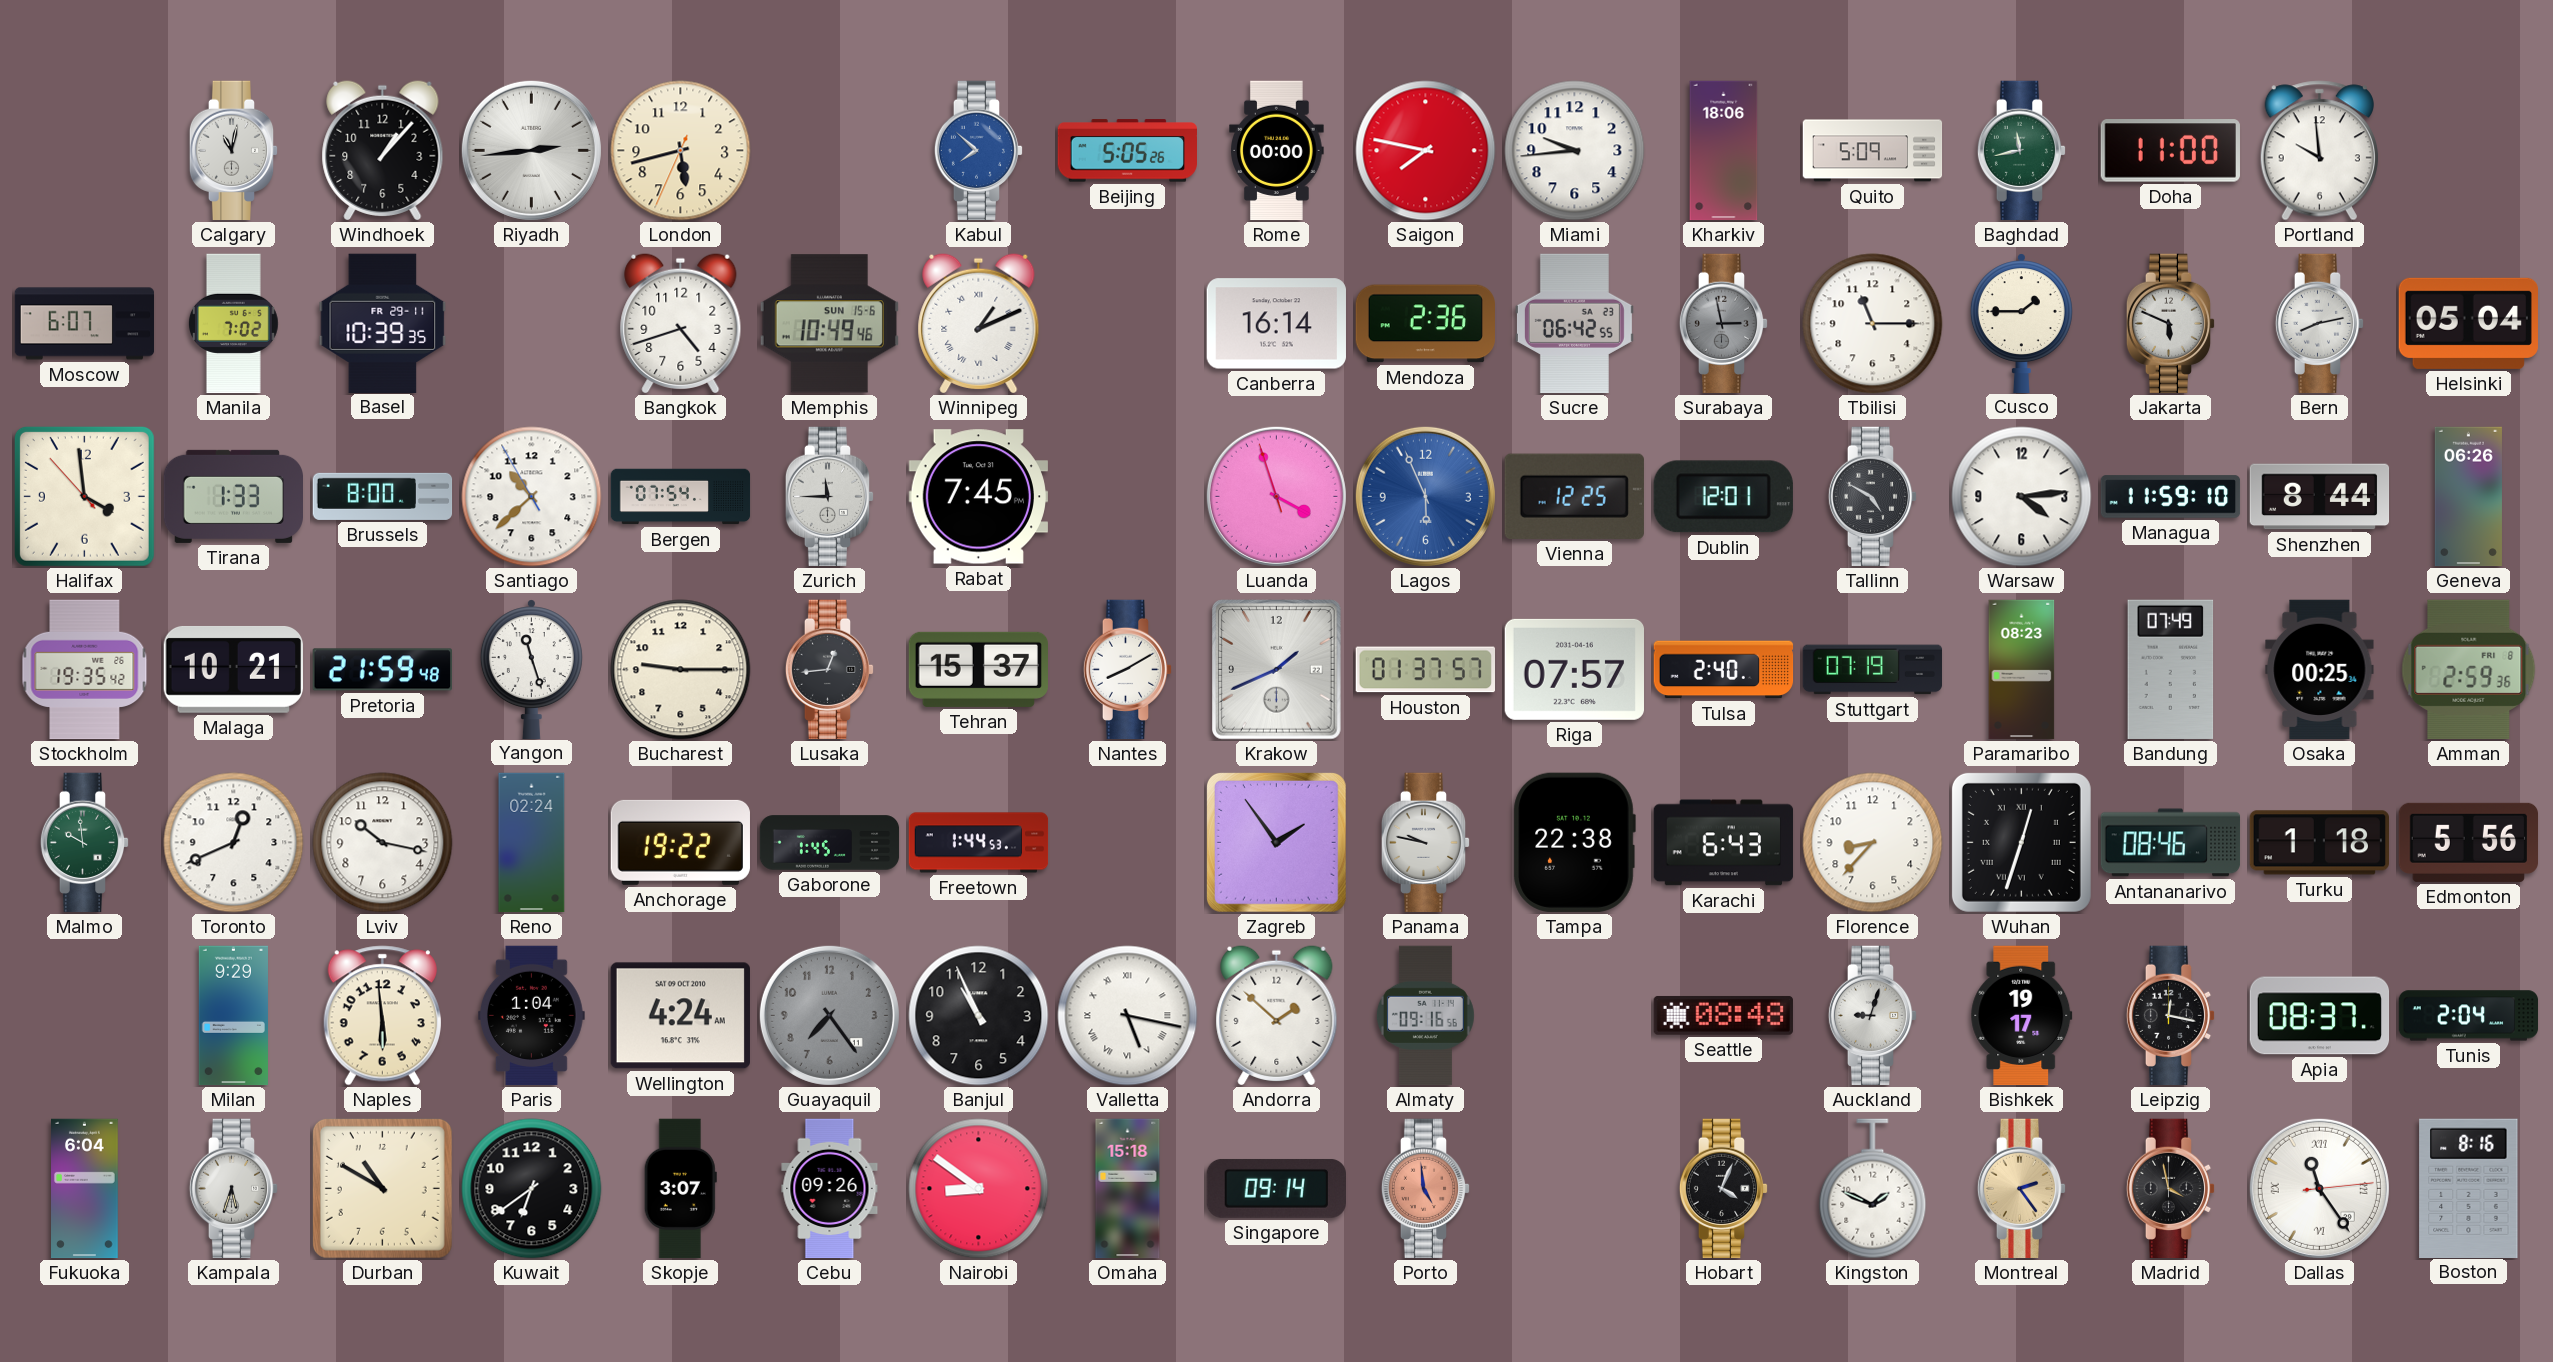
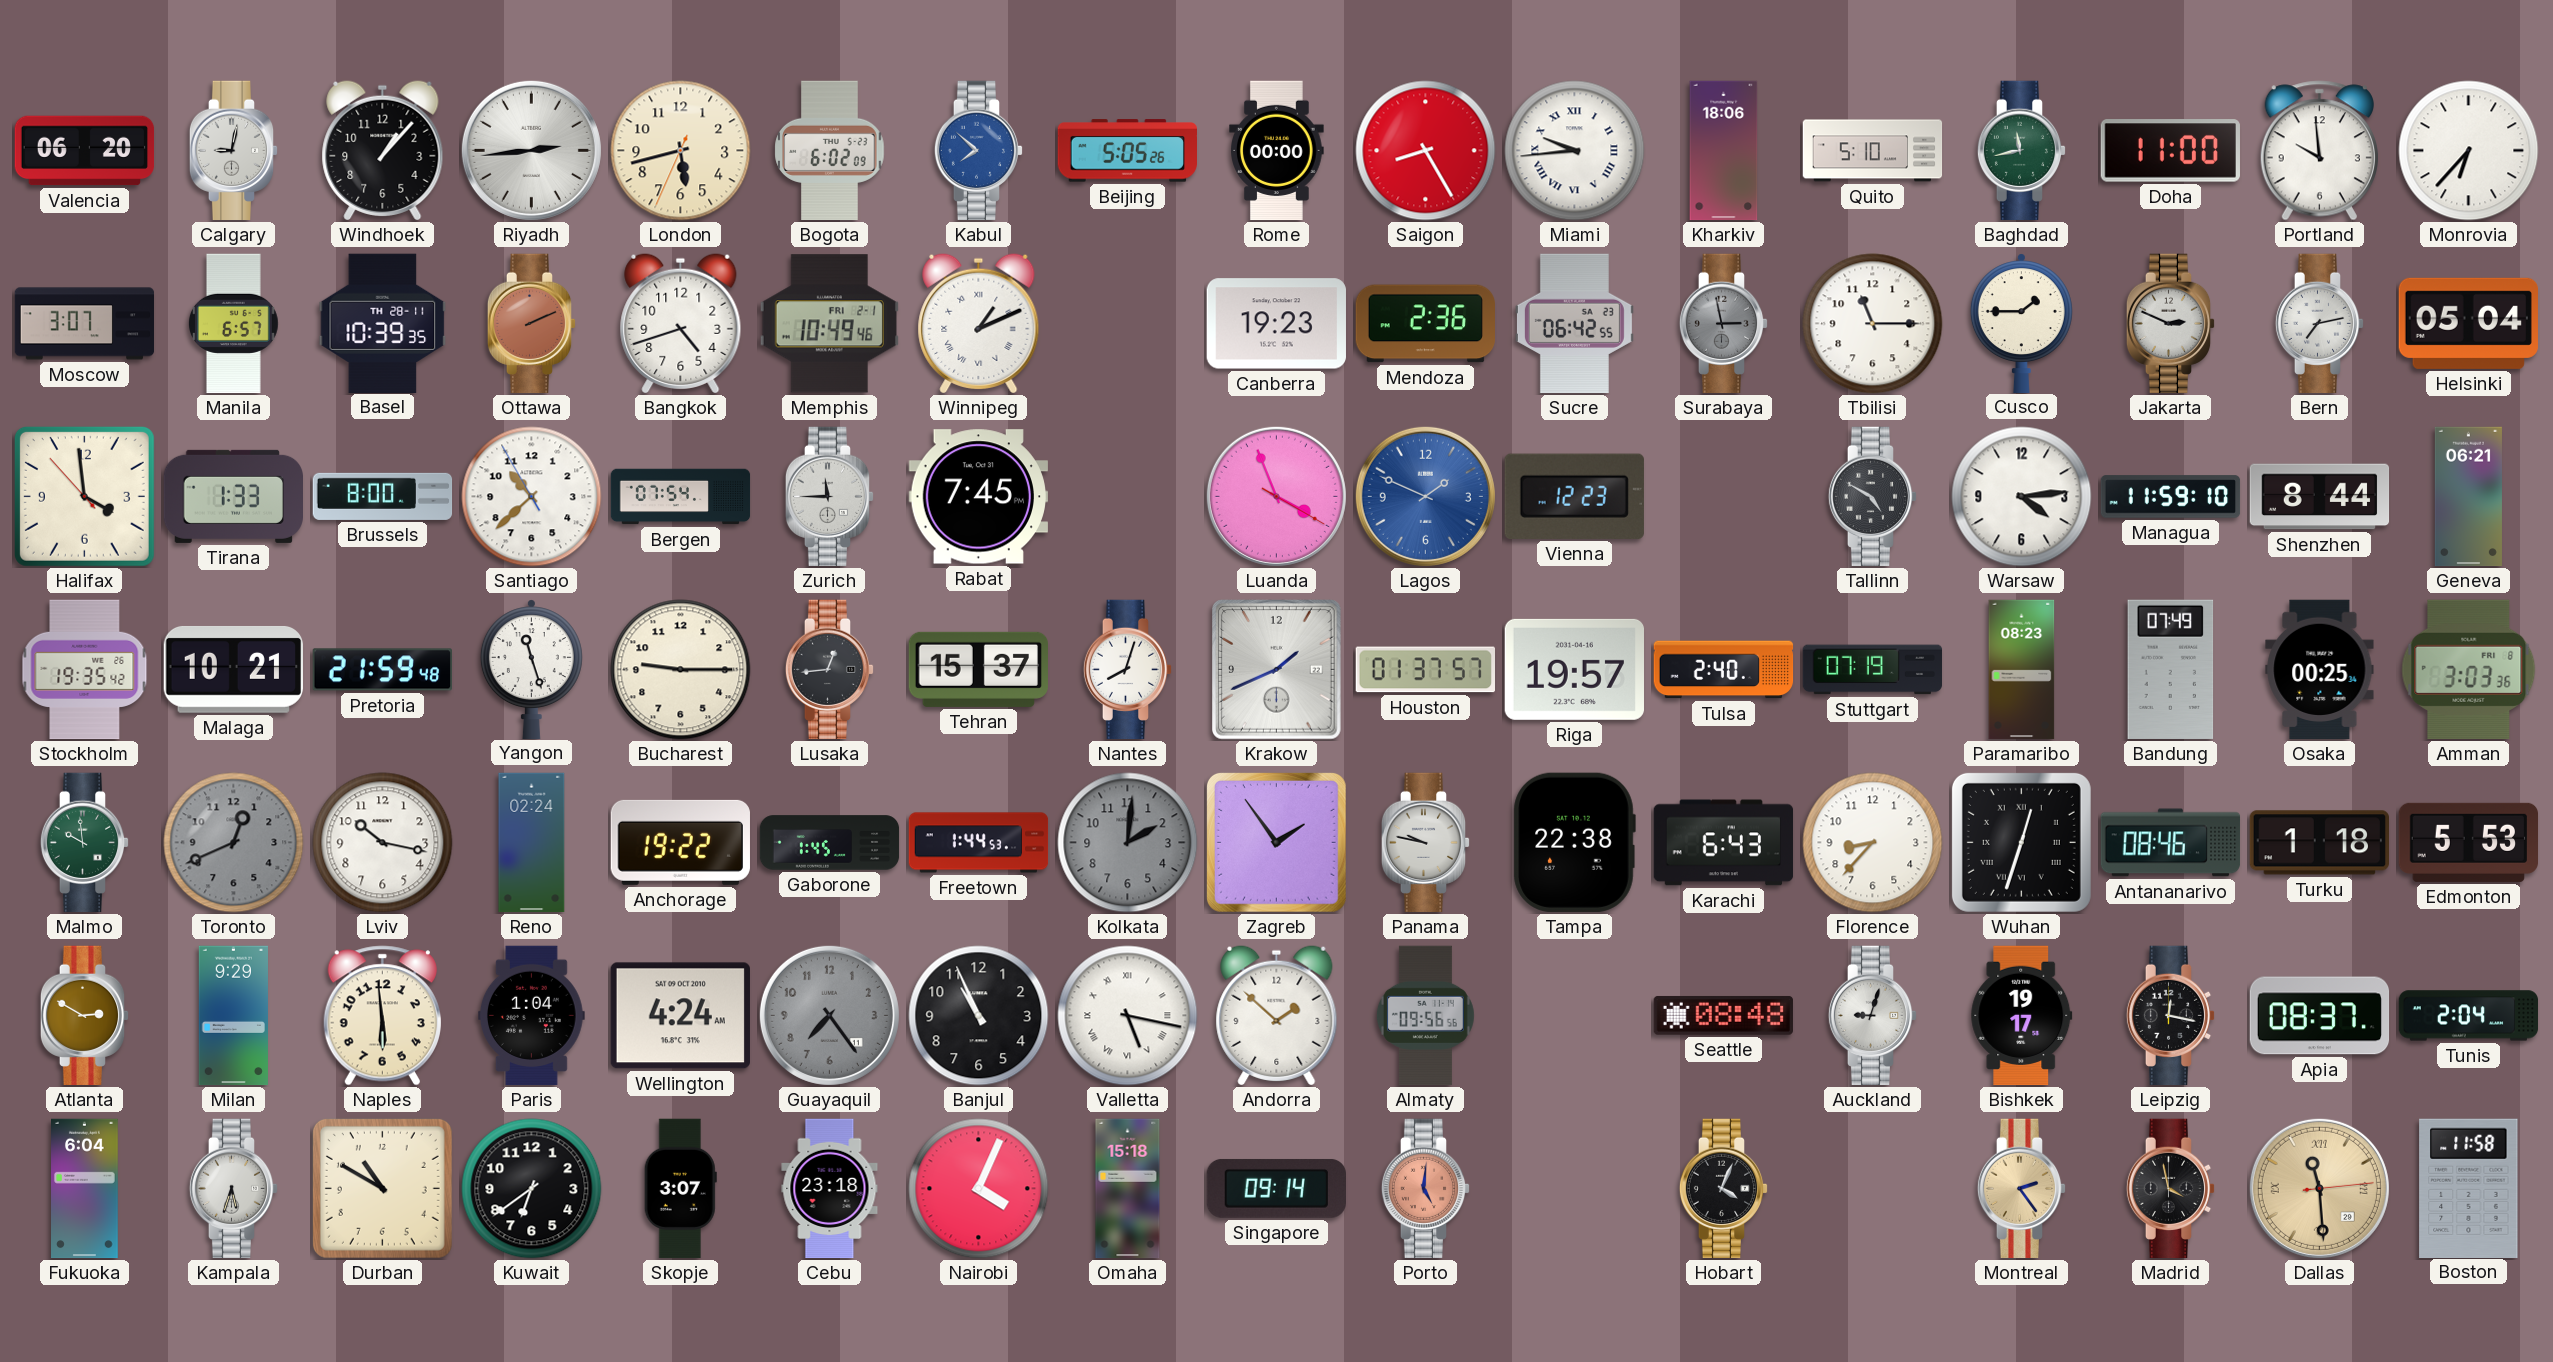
Valencia: none -> 06:20
Calgary: 11:02 -> 9:02
Bogota: none -> 6:02
Saigon: 7:47 -> 8:25
Miami numerals: Arabic -> Roman
Quito: 5:09 -> 5:10
Monrovia: none -> 6:37
Moscow: 6:07 -> 3:07
Manila: 7:02 -> 6:57
Basel date: FR 29-11 -> TH 28-11
Ottawa: none -> 2:11
Memphis date: SUN 15-6 -> FRI 2-1
Canberra: 16:14 -> 19:23
Jakarta: 5:49 -> 2:49
Bern: 8:13 -> 7:13
Luanda: 3:56:57 -> 3:56:20
Lagos: 5:56 -> 1:49
Vienna: 12:25 -> 12:23
Dublin: 12:01 -> none
Geneva: 06:26 -> 06:21
Nantes: 8:10 -> 8:03
Riga: 07:57 -> 19:57
Amman: 2:59 -> 3:03
Toronto dial: white -> grey
Kolkata: none -> 2:01
Edmonton: 5:56 -> 5:53
Atlanta: none -> 2:50
Almaty: 09:16 -> 09:56
Cebu: 09:26 -> 23:18
Nairobi: 8:51 -> 4:04
Porto: 4:59 -> 5:01
Kingston: 1:49 -> none
Dallas: 11:24 -> 11:29
Dallas dial: white -> champagne
Boston: 8:16 -> 11:58
